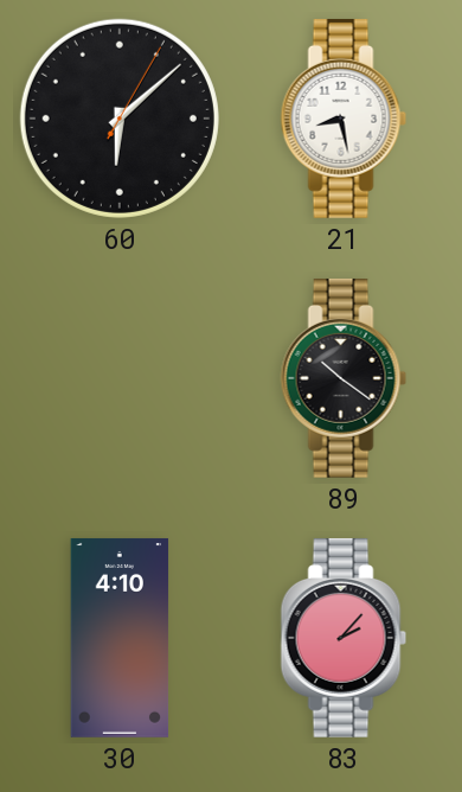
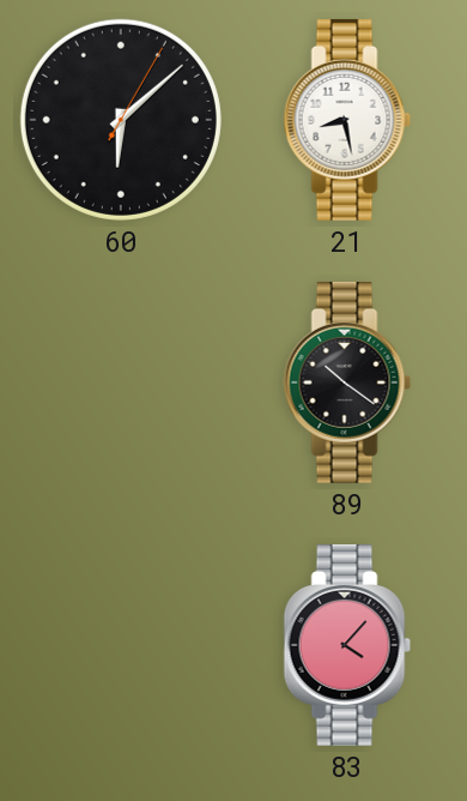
30: 4:10 -> none
83: 2:07 -> 4:07
